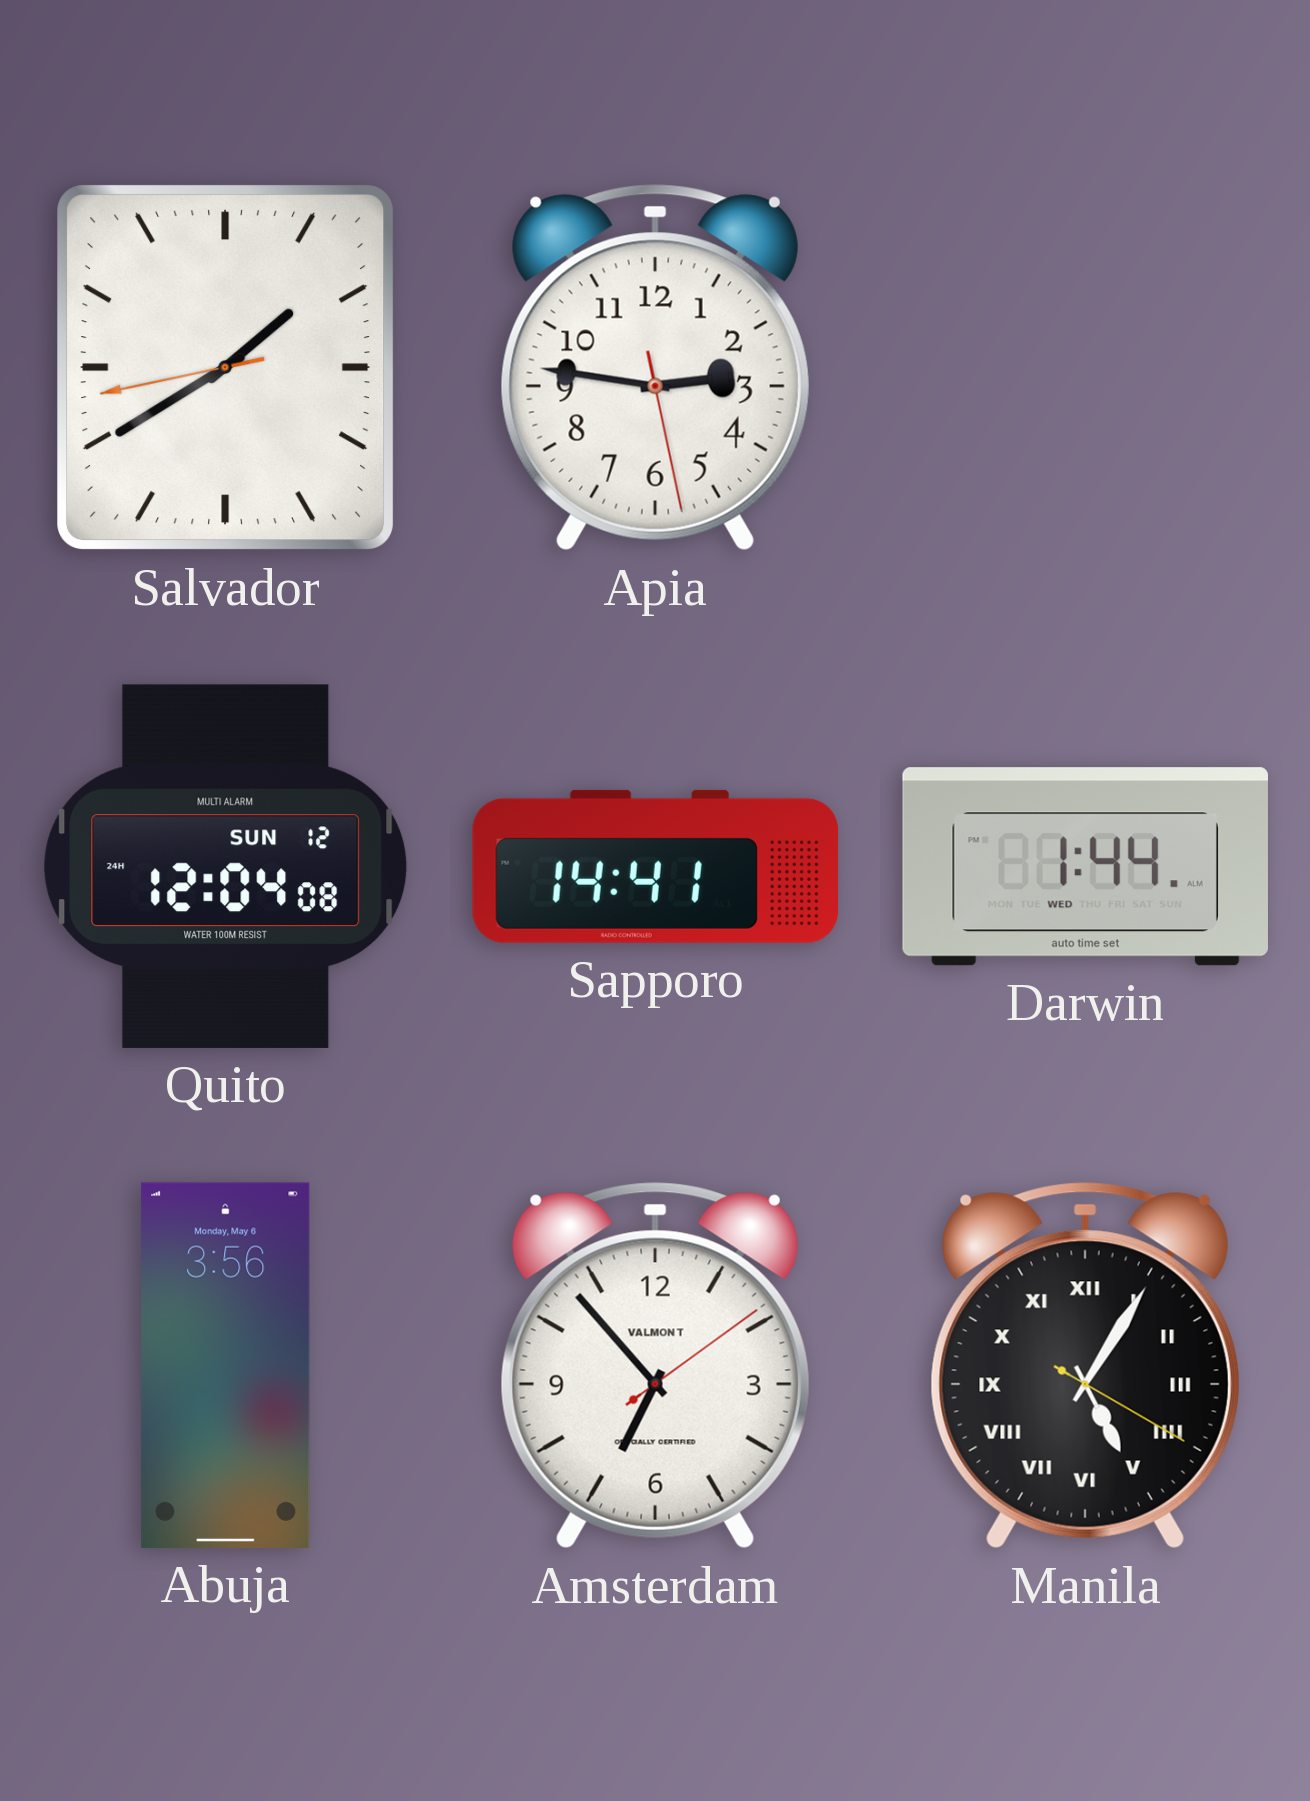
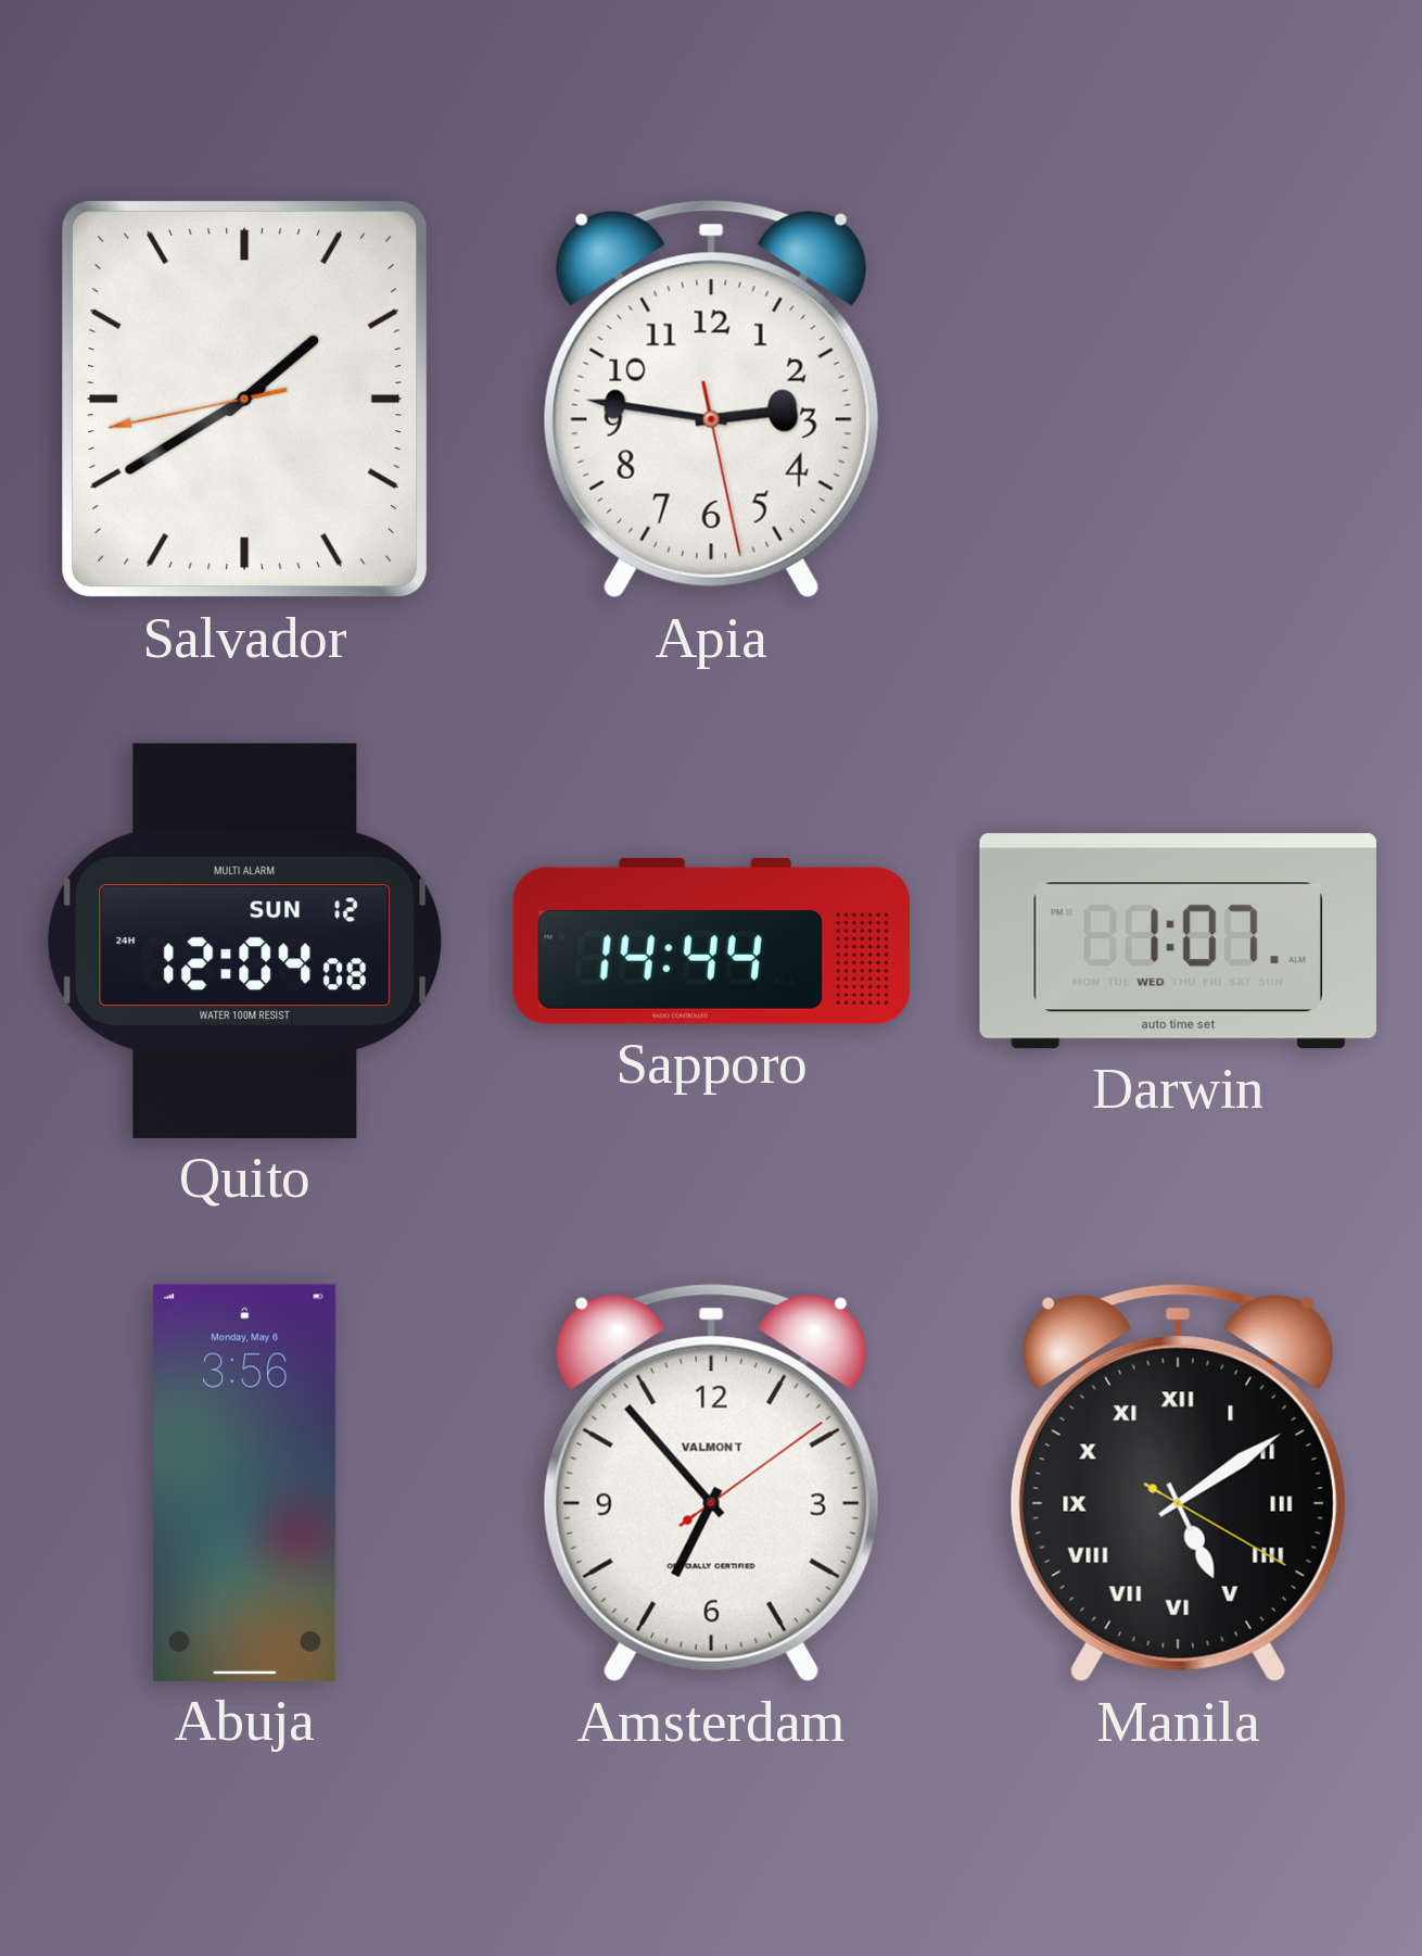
Sapporo: 14:41 -> 14:44
Darwin: 1:44 -> 1:07
Manila: 5:05 -> 5:09
